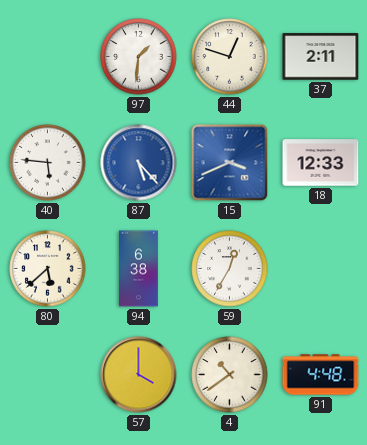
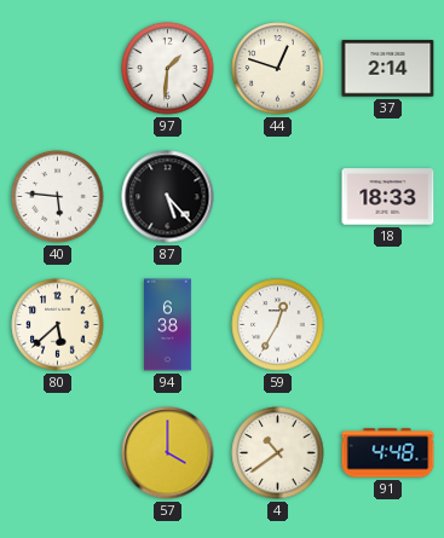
37: 2:11 -> 2:14
87 dial: blue -> black
15: 3:41 -> none
18: 12:33 -> 18:33
